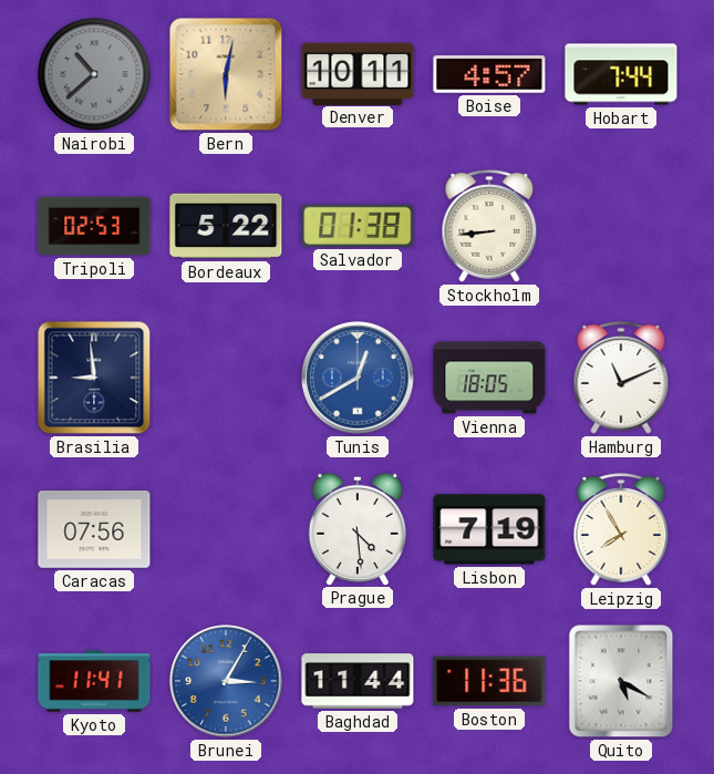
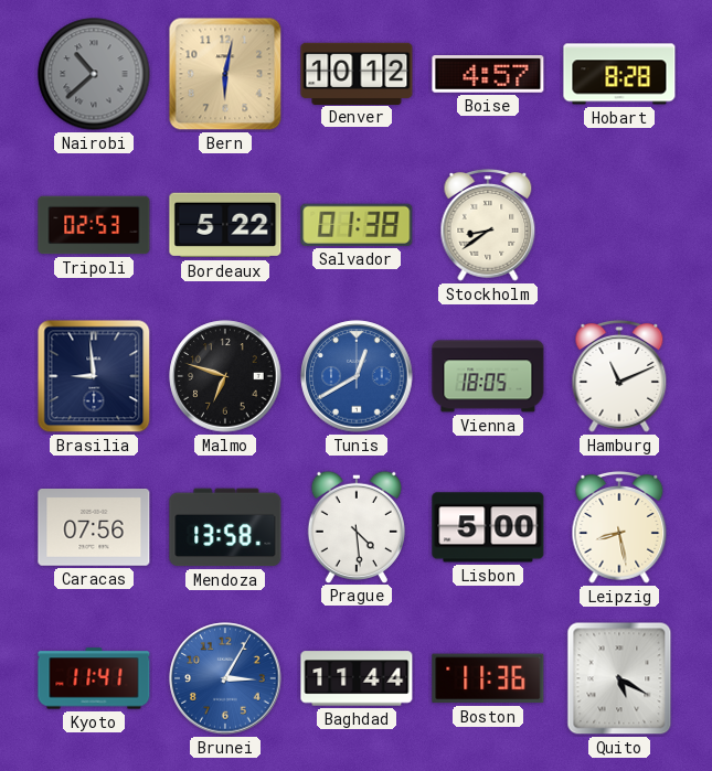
Denver: 10:11 -> 10:12
Hobart: 7:44 -> 8:28
Stockholm: 8:44 -> 8:39
Malmo: none -> 6:48
Mendoza: none -> 13:58
Lisbon: 7:19 -> 5:00
Leipzig: 7:55 -> 8:28
